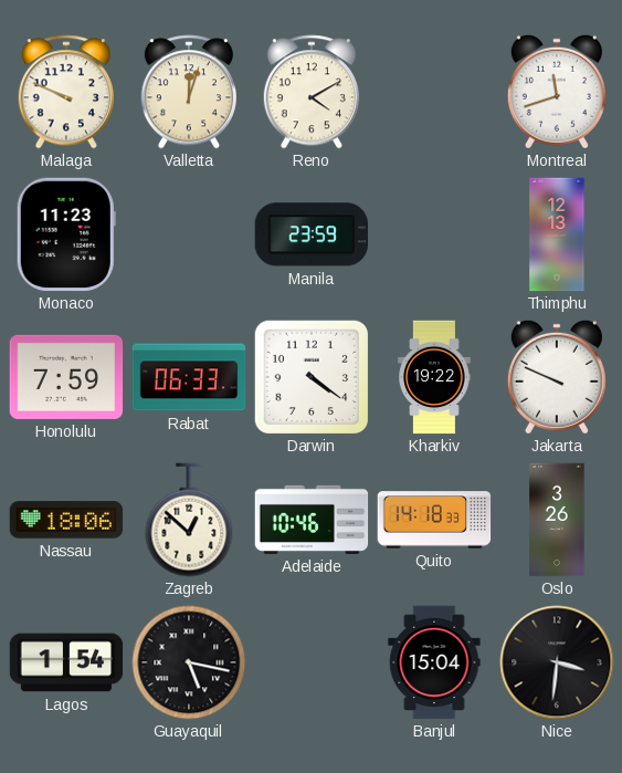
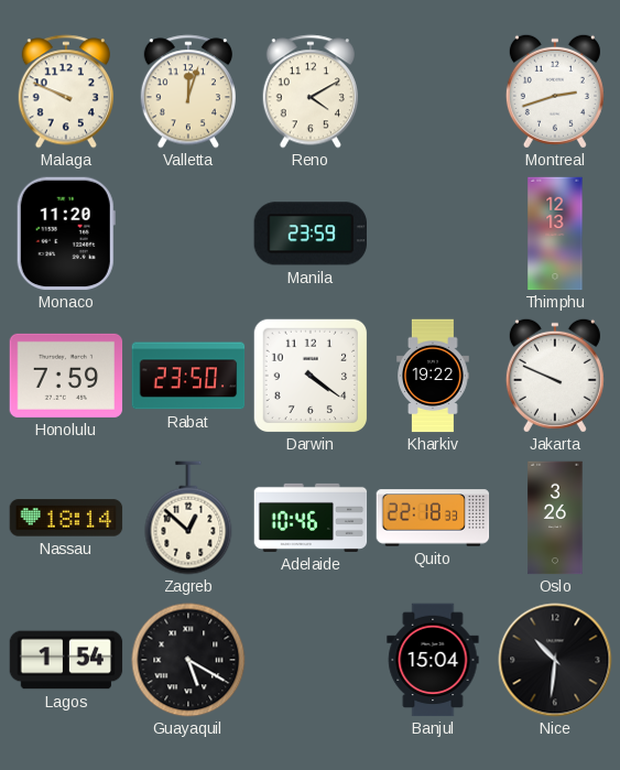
Montreal: 11:42 -> 2:42
Monaco: 11:23 -> 11:20
Rabat: 06:33 -> 23:50
Nassau: 18:06 -> 18:14
Quito: 14:18 -> 22:18
Guayaquil: 5:17 -> 5:20
Nice: 3:31 -> 10:31
